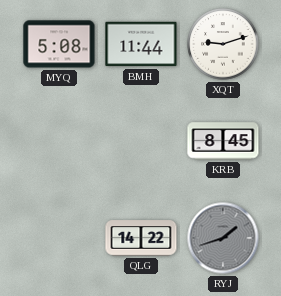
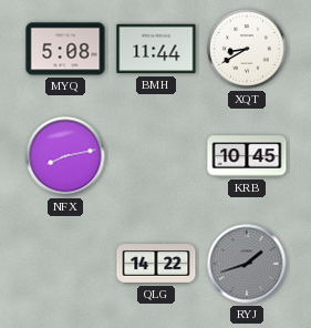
XQT: 9:12 -> 8:40
NFX: none -> 8:13
KRB: 8:45 -> 10:45
